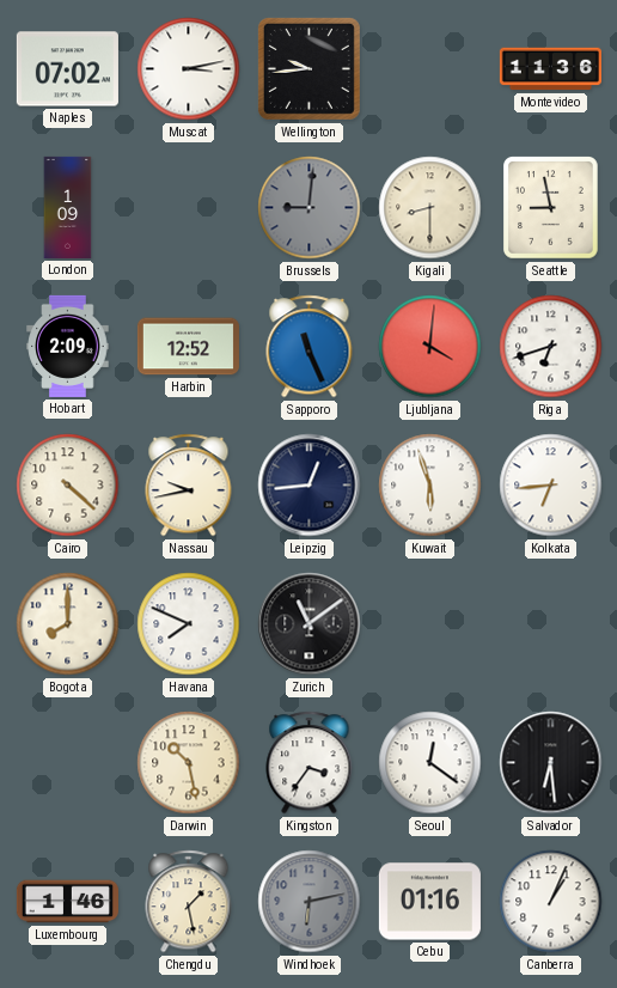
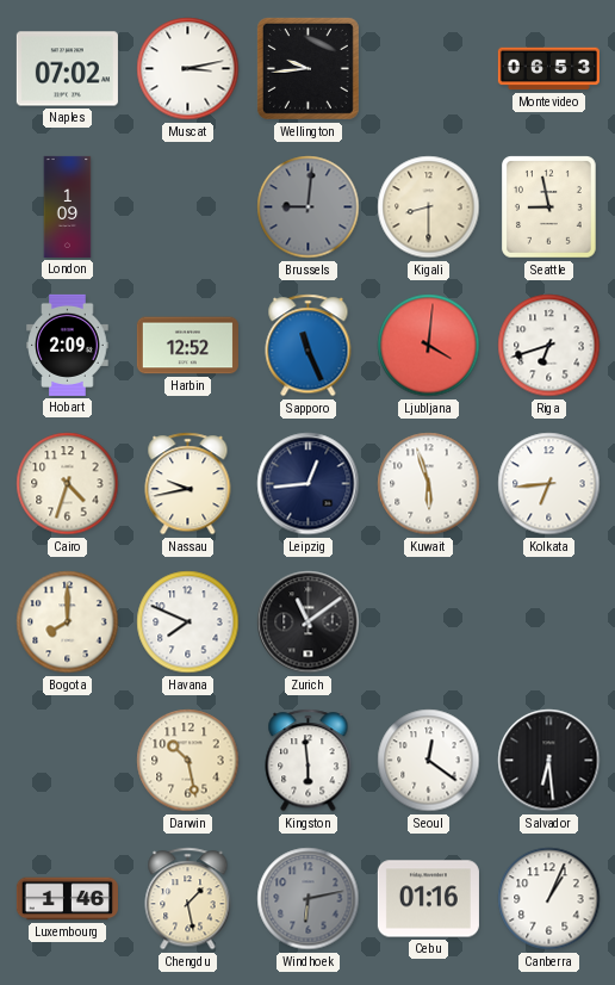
Montevideo: 11:36 -> 06:53
Cairo: 4:22 -> 4:33
Kingston: 3:36 -> 5:59
